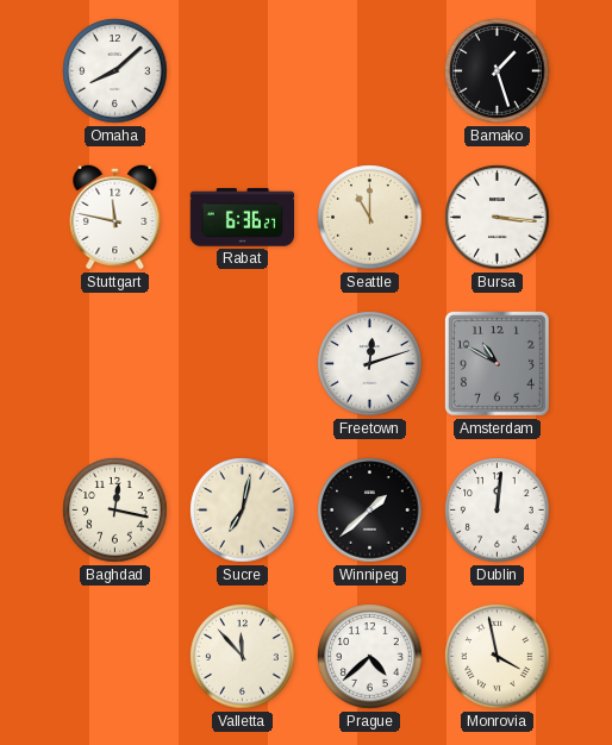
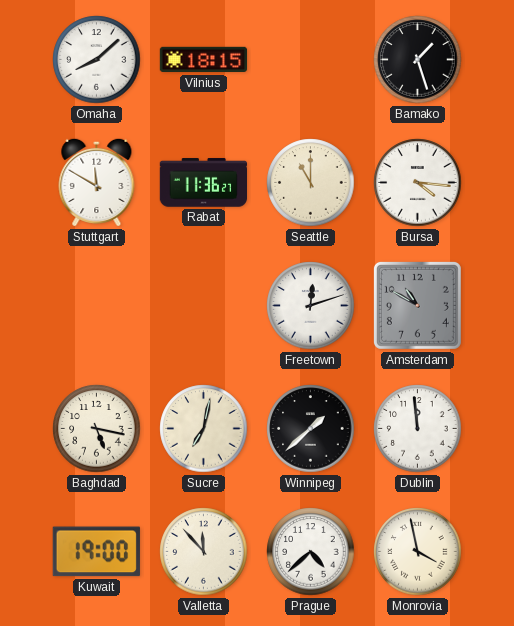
Vilnius: none -> 18:15
Stuttgart: 11:47 -> 11:50
Rabat: 6:36 -> 11:36
Bursa: 3:16 -> 4:16
Baghdad: 12:17 -> 5:17
Dublin: 12:01 -> 11:59
Kuwait: none -> 19:00
